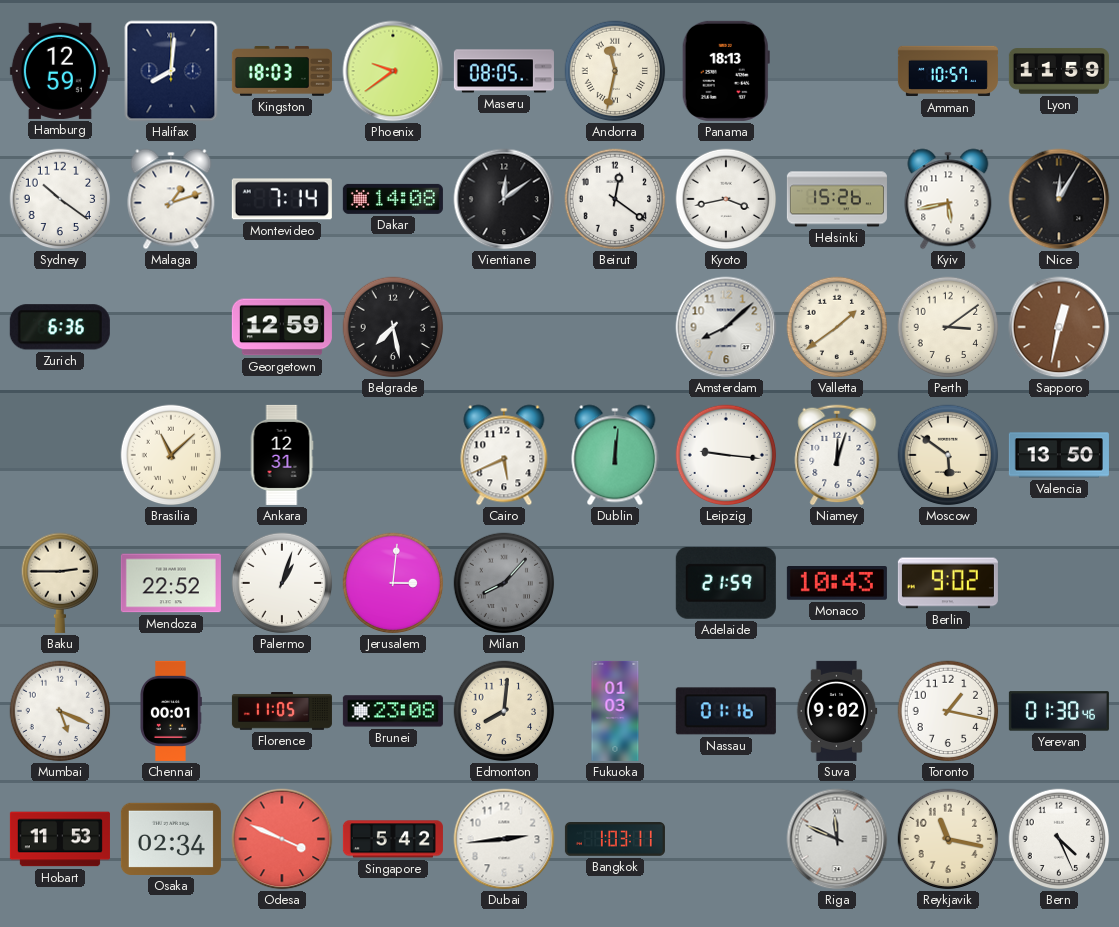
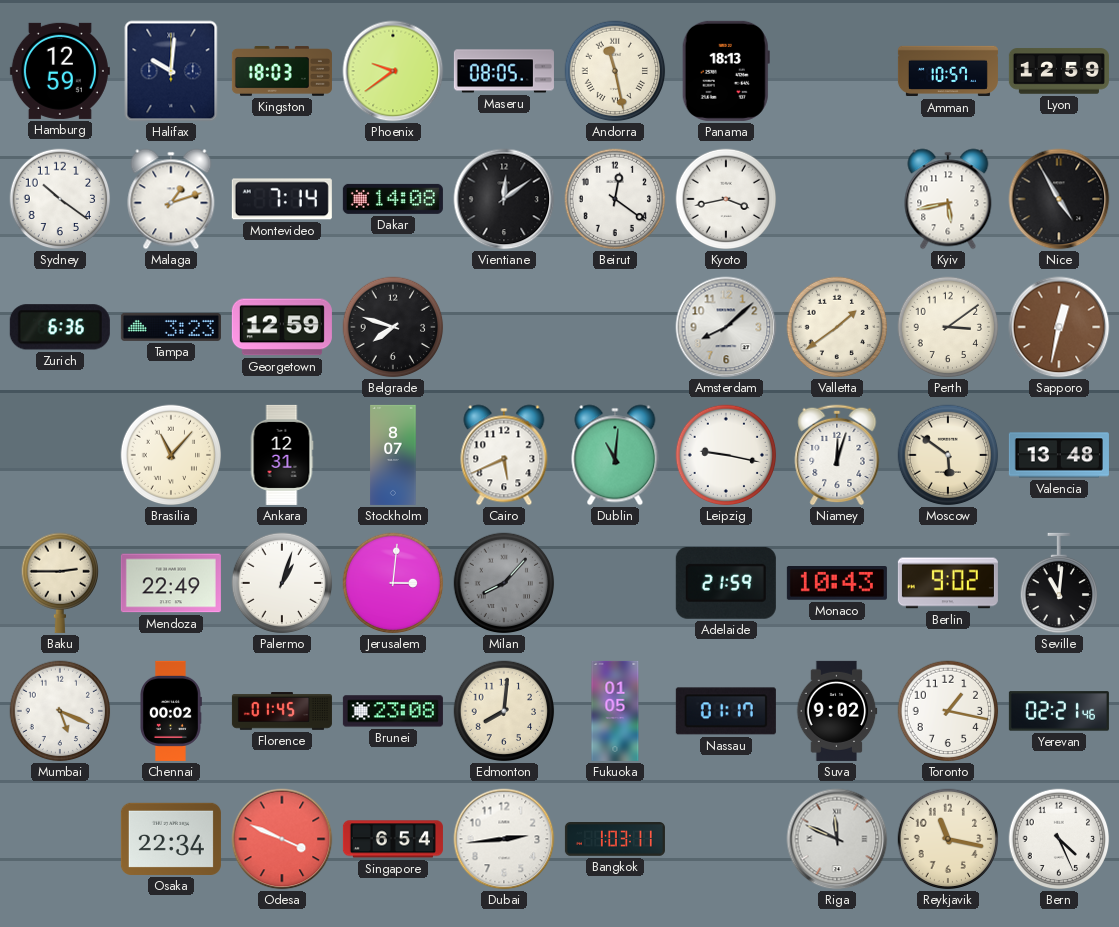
Halifax: 8:01 -> 10:01
Andorra: 11:32 -> 11:28
Lyon: 11:59 -> 12:59
Helsinki: 15:26 -> none
Nice: 12:05 -> 4:55
Tampa: none -> 3:23
Belgrade: 7:28 -> 7:48
Brasilia: 11:08 -> 11:07
Stockholm: none -> 8:07
Dublin: 12:01 -> 11:01
Leipzig: 9:16 -> 9:17
Valencia: 13:50 -> 13:48
Mendoza: 22:52 -> 22:49
Seville: none -> 11:01
Chennai: 00:01 -> 00:02
Florence: 11:05 -> 01:45
Fukuoka: 01:03 -> 01:05
Nassau: 01:16 -> 01:17
Yerevan: 01:30 -> 02:21
Hobart: 11:53 -> none
Osaka: 02:34 -> 22:34
Singapore: 5:42 -> 6:54
